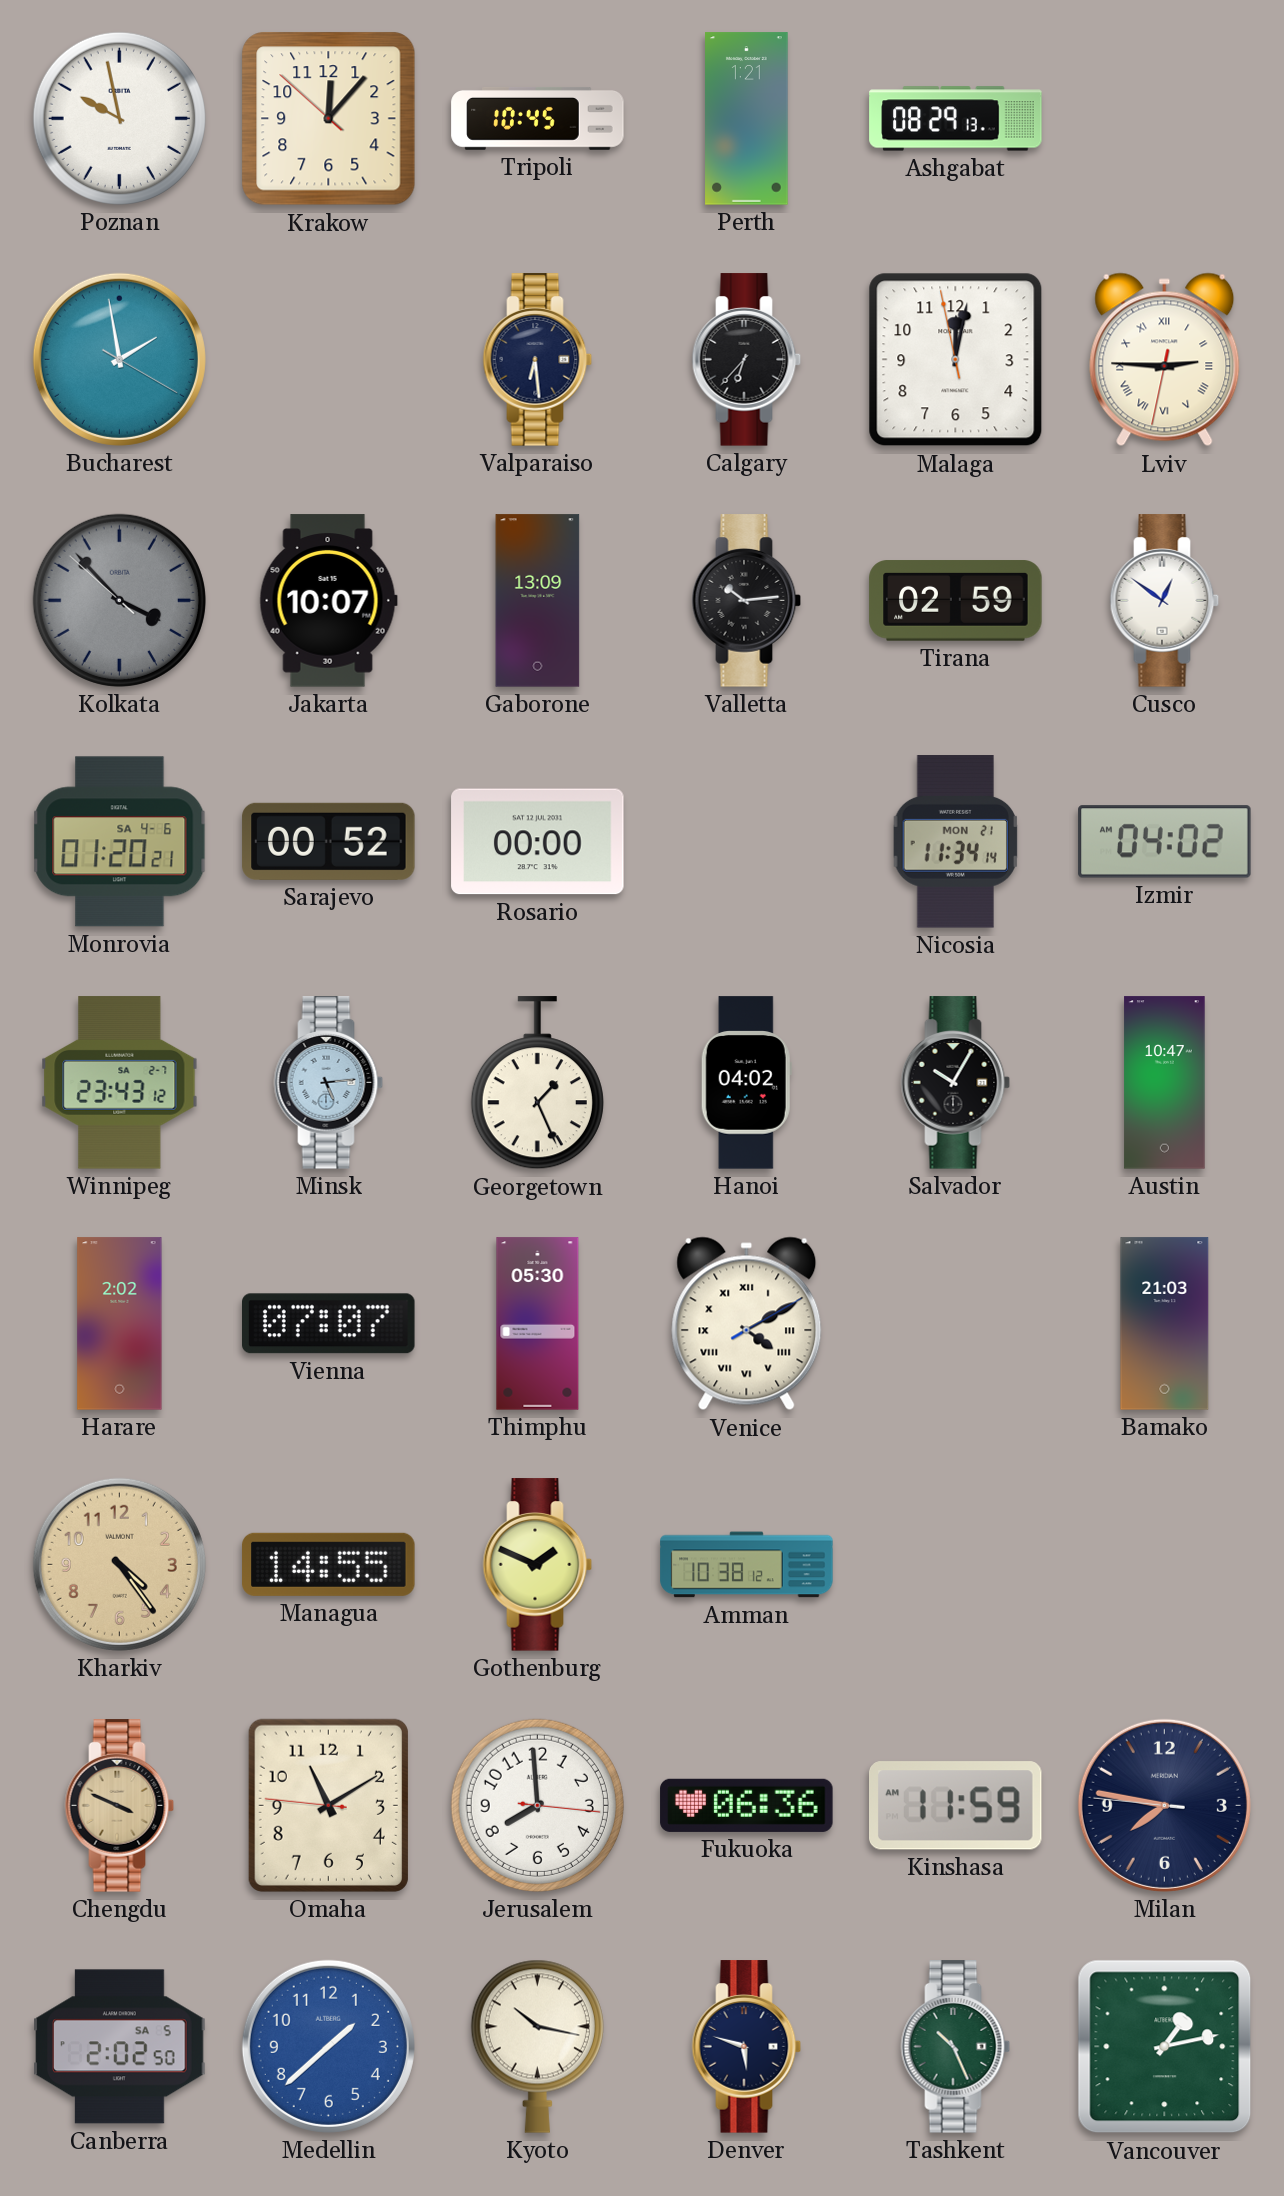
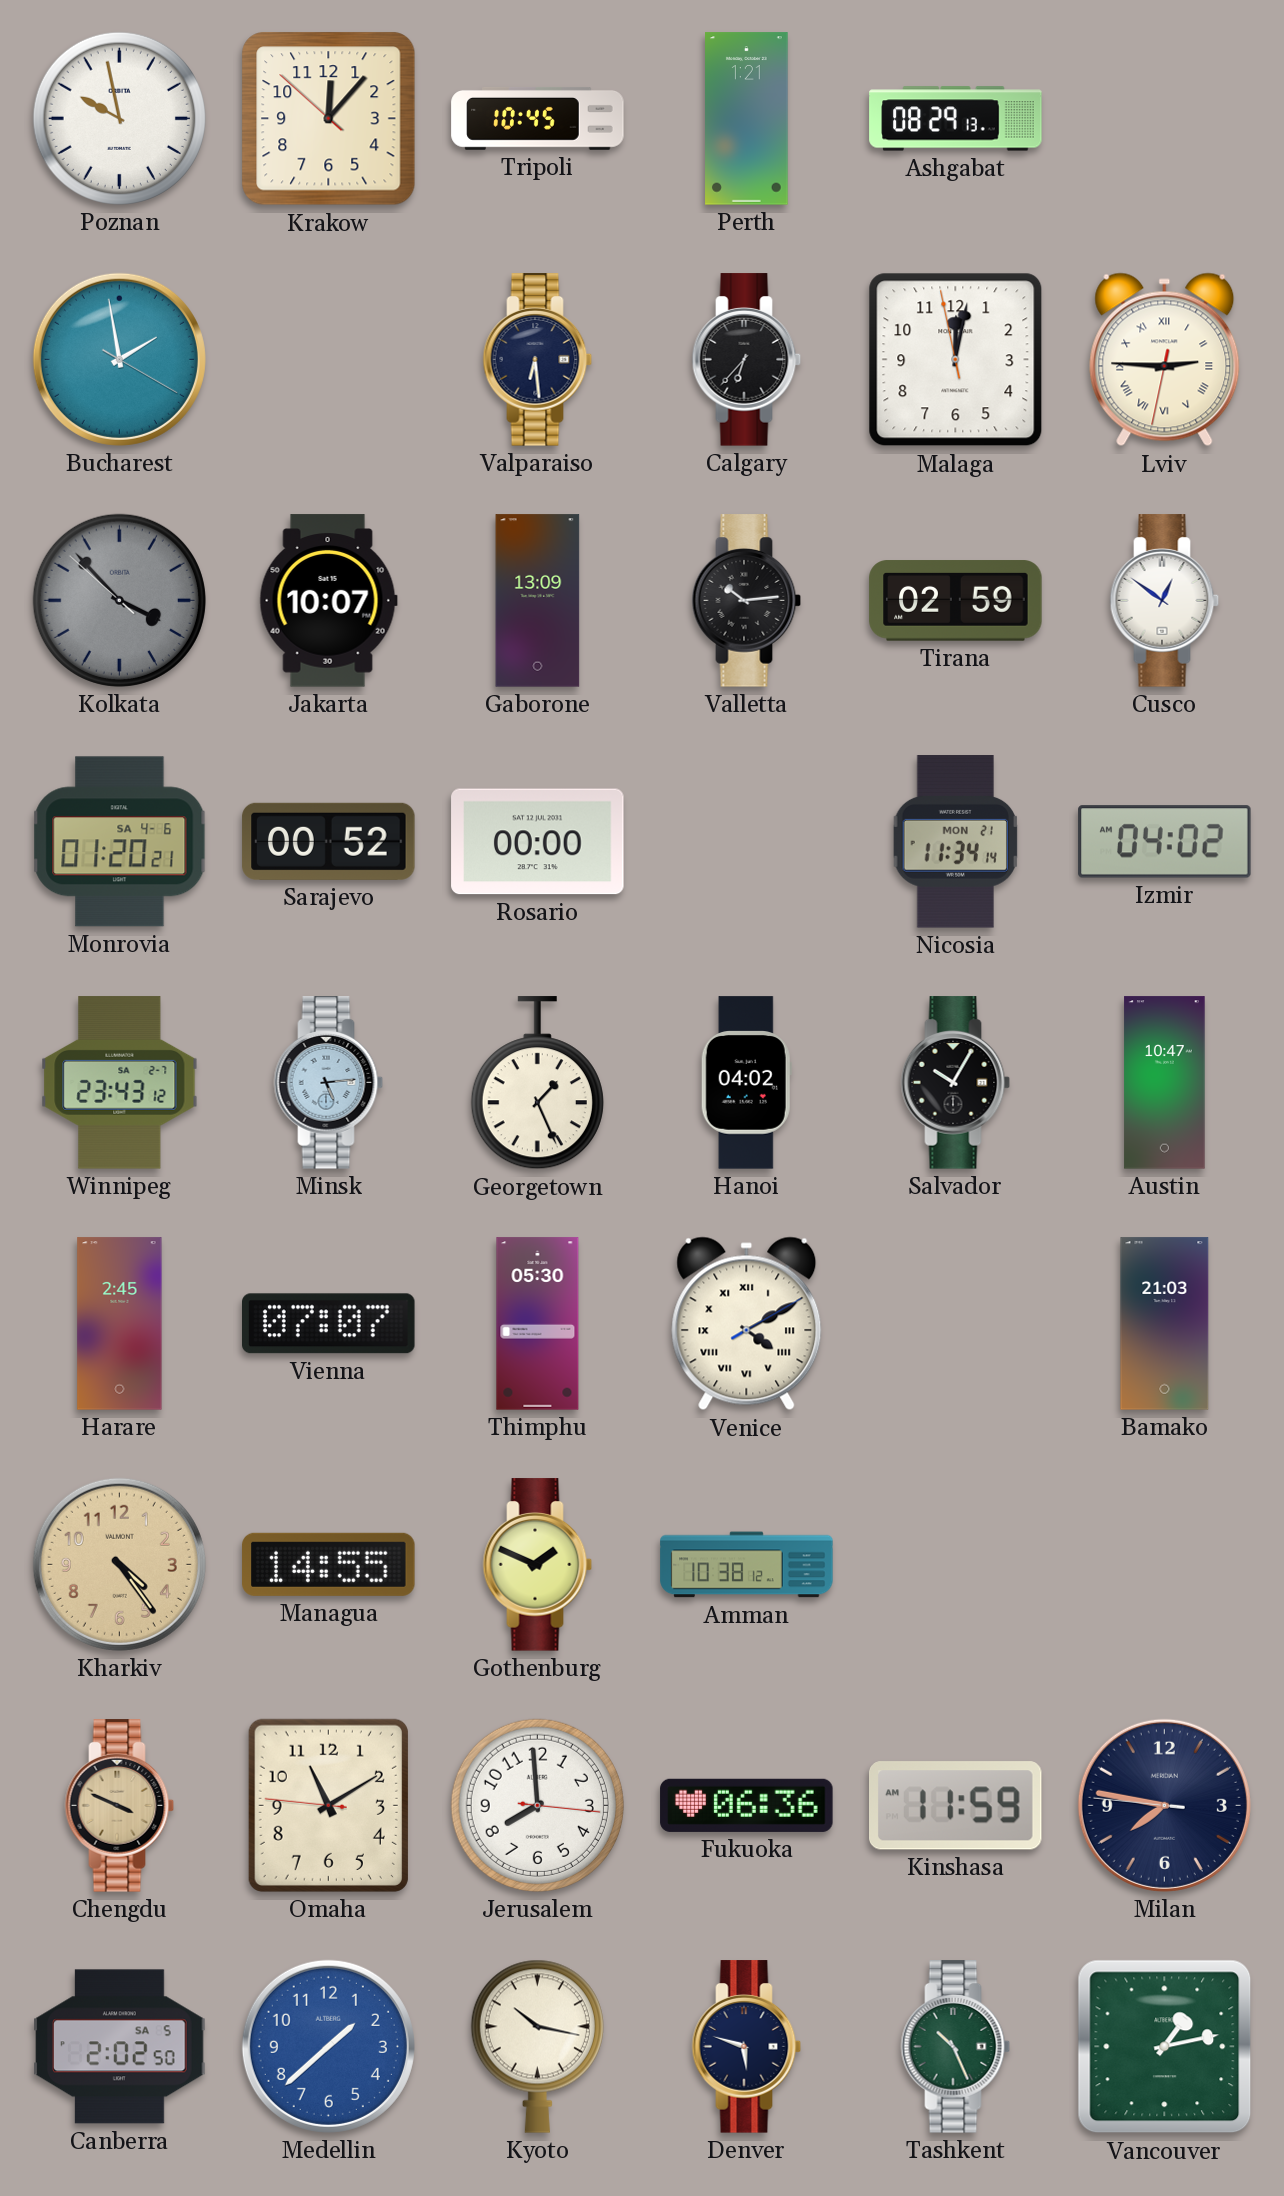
Harare: 2:02 -> 2:45
